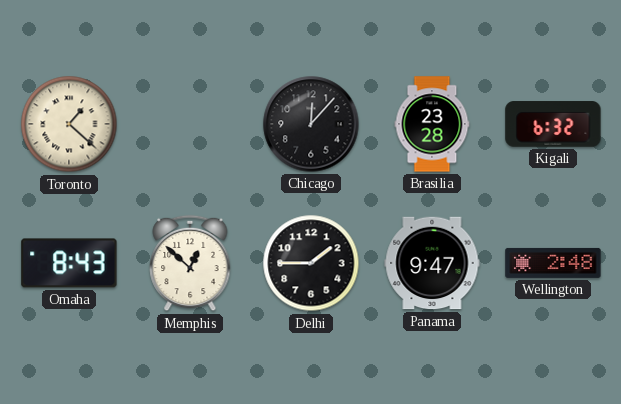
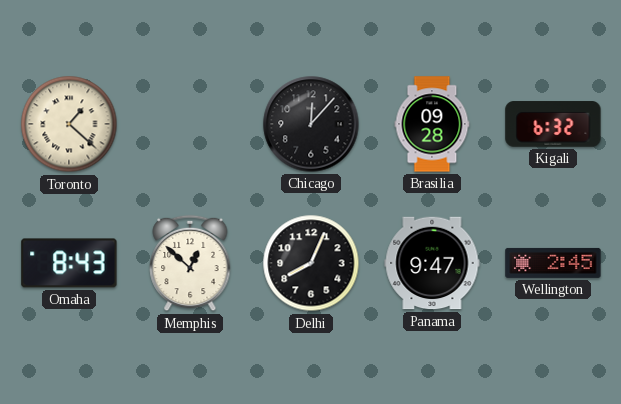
Brasilia: 23:28 -> 09:28
Delhi: 1:45 -> 8:04
Wellington: 2:48 -> 2:45
